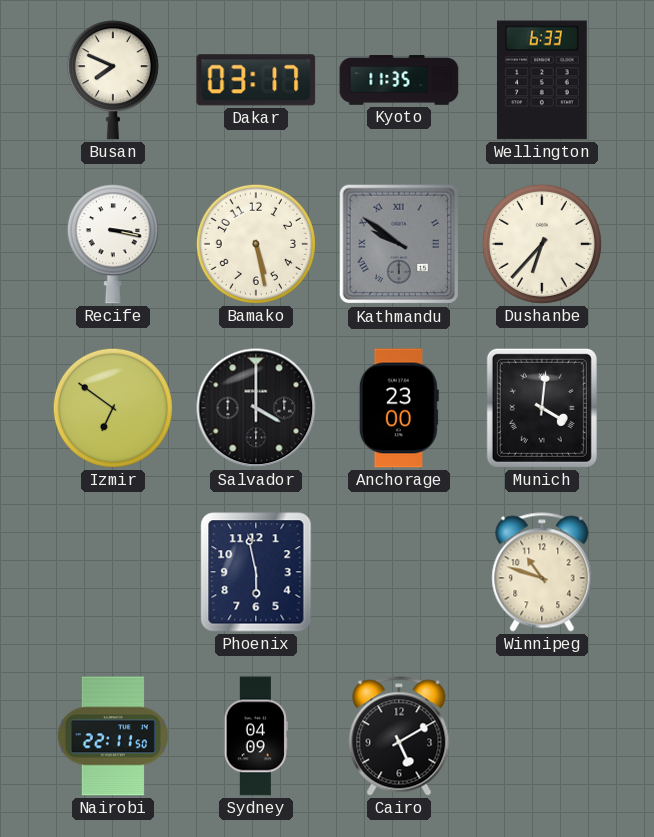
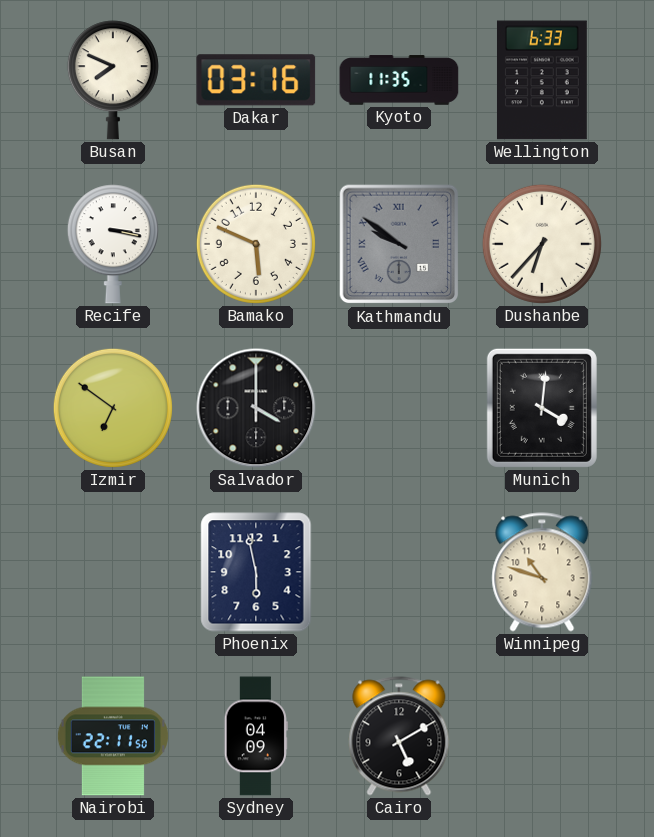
Dakar: 03:17 -> 03:16
Bamako: 5:28 -> 5:49
Anchorage: 23:00 -> none
